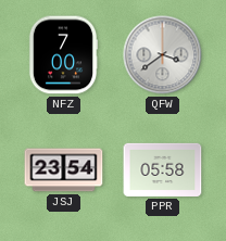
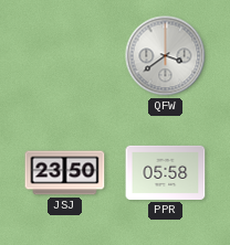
NFZ: 7:00 -> none
JSJ: 23:54 -> 23:50
